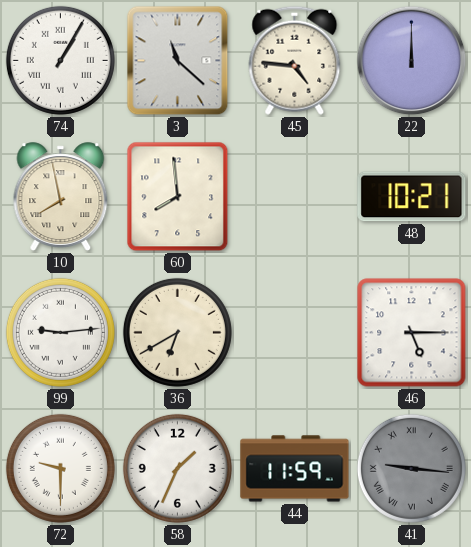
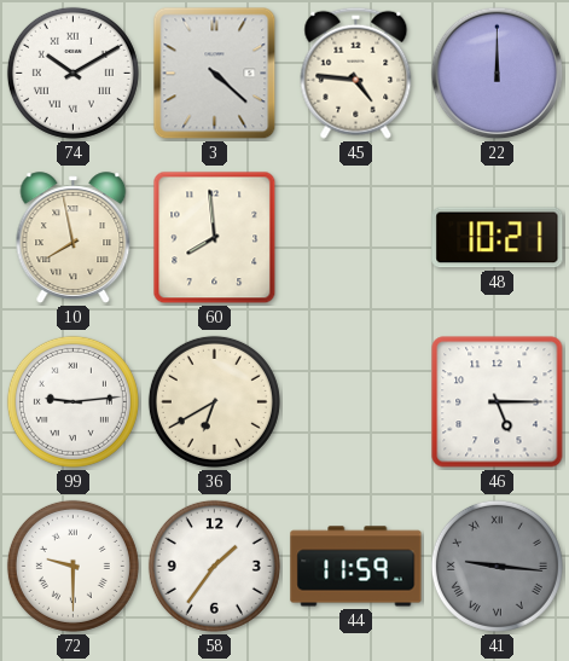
74: 1:05 -> 10:10
3: 11:22 -> 4:22
58: 1:34 -> 1:36
